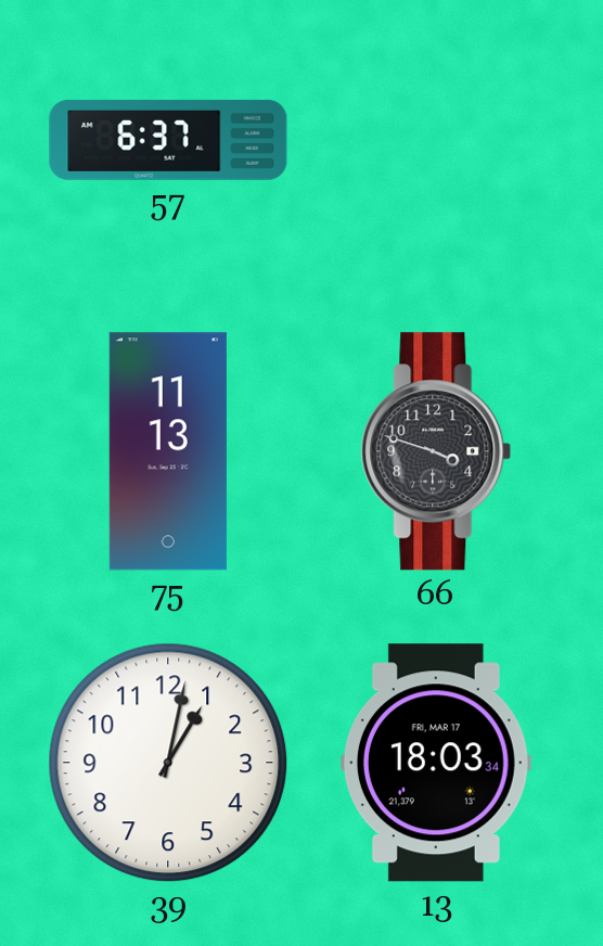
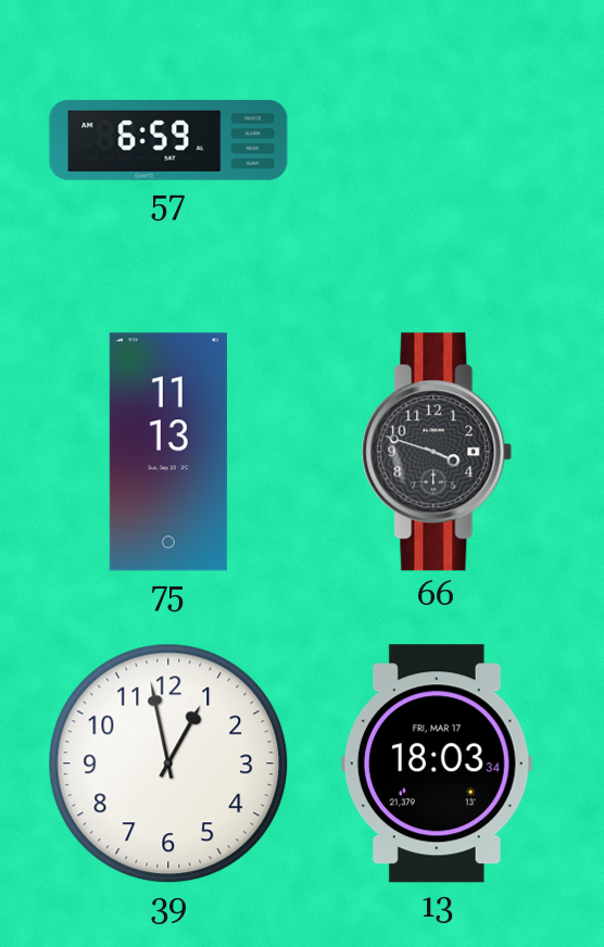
57: 6:37 -> 6:59
39: 1:02 -> 12:58
